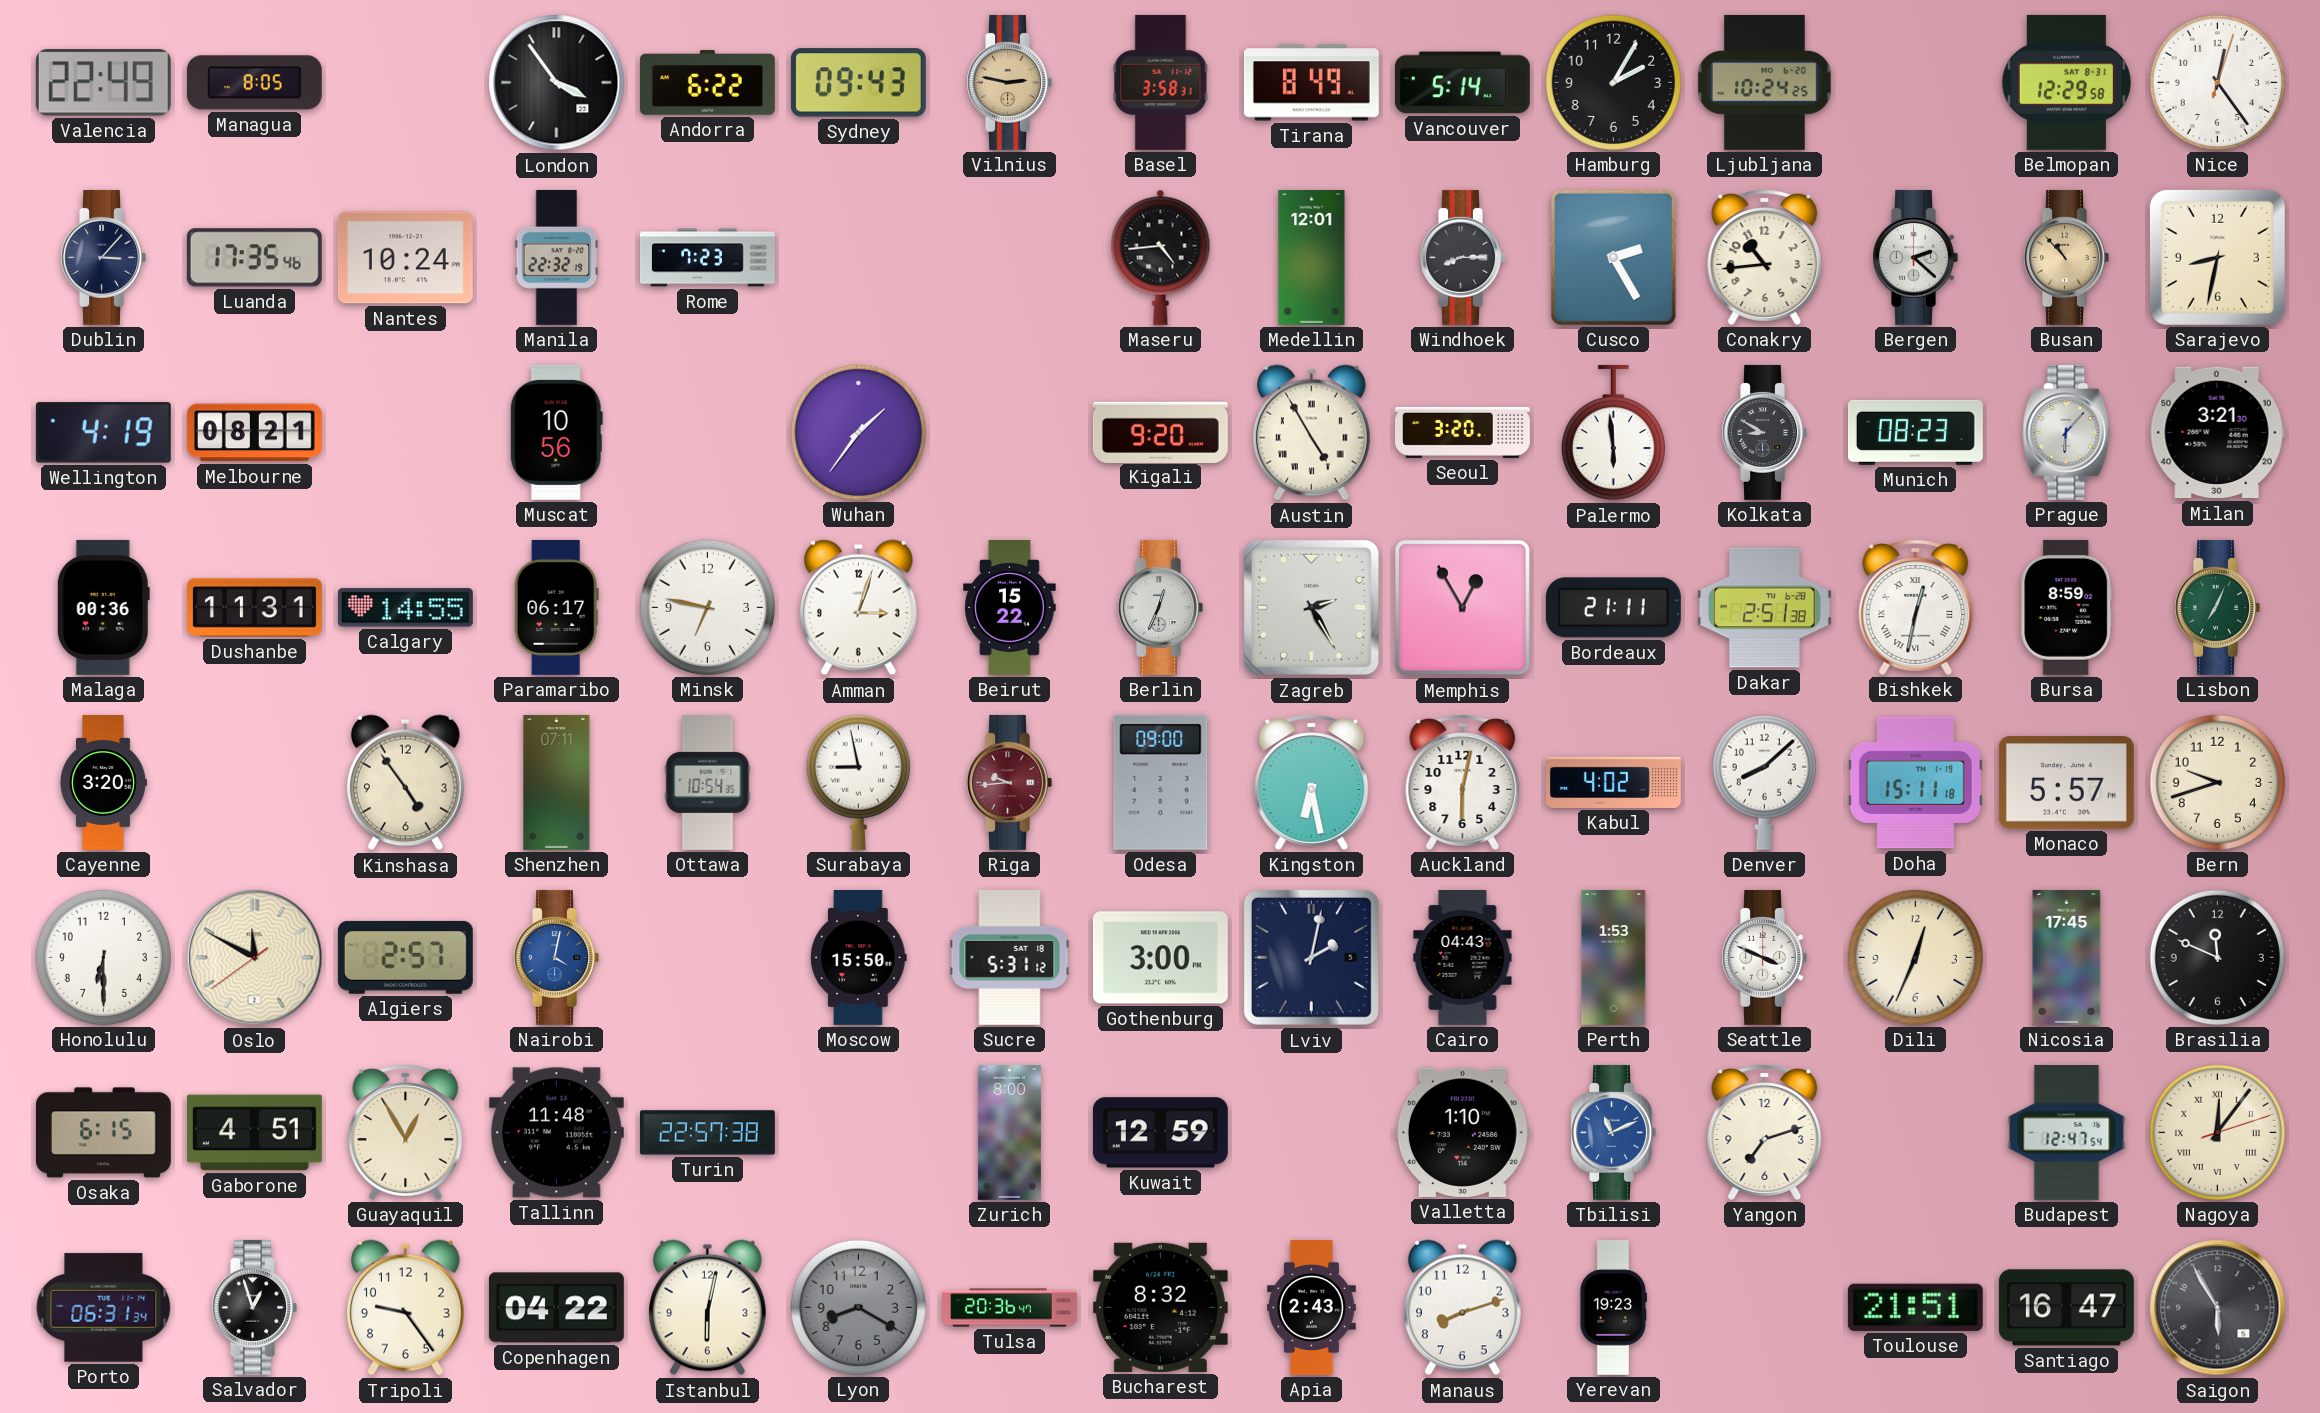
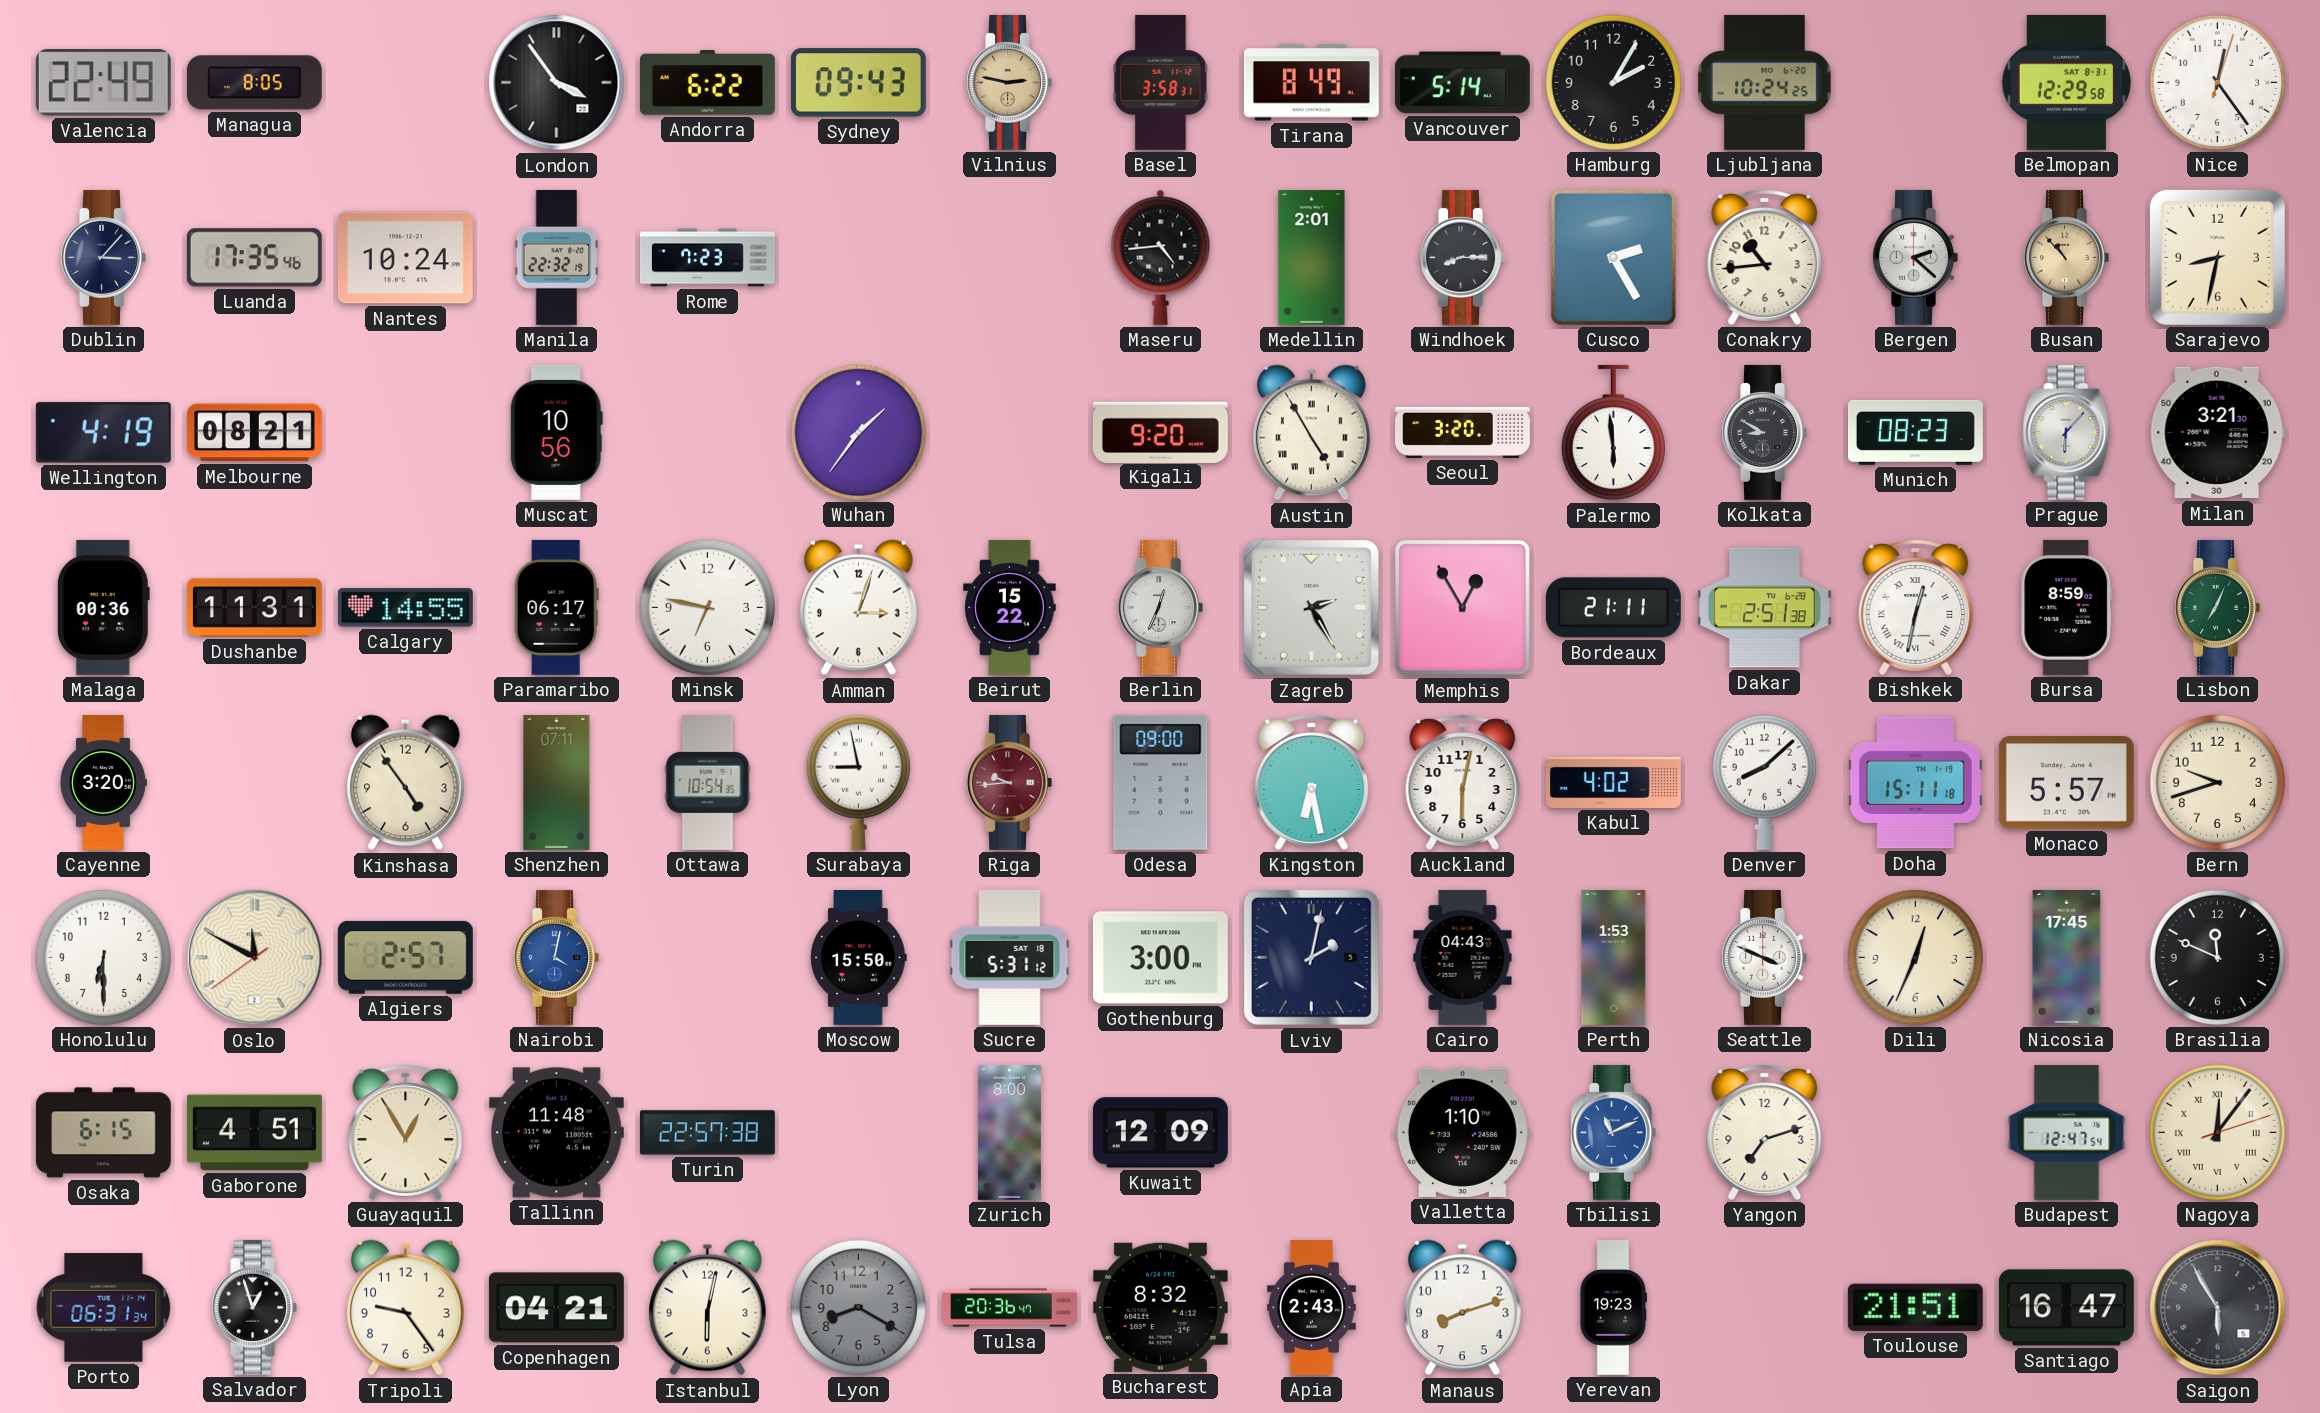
Medellin: 12:01 -> 2:01
Kuwait: 12:59 -> 12:09
Copenhagen: 04:22 -> 04:21
